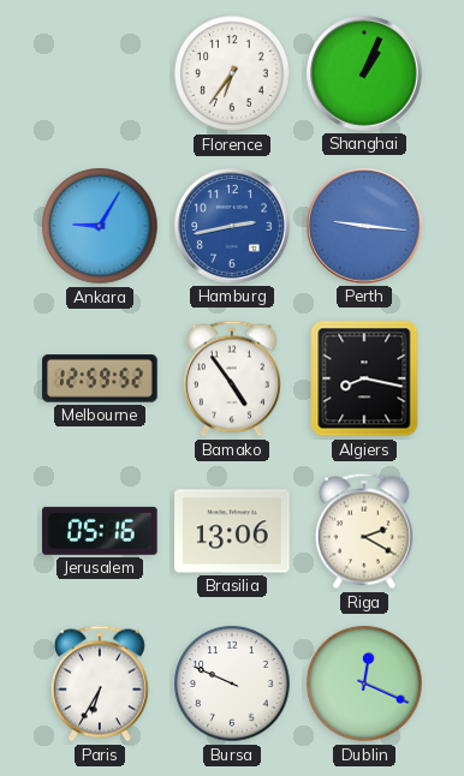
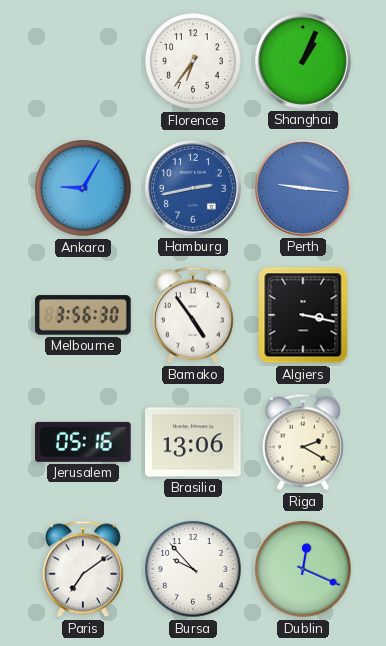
Melbourne: 12:59 -> 3:56
Algiers: 8:17 -> 3:17
Paris: 6:35 -> 7:09
Bursa: 9:49 -> 9:53
